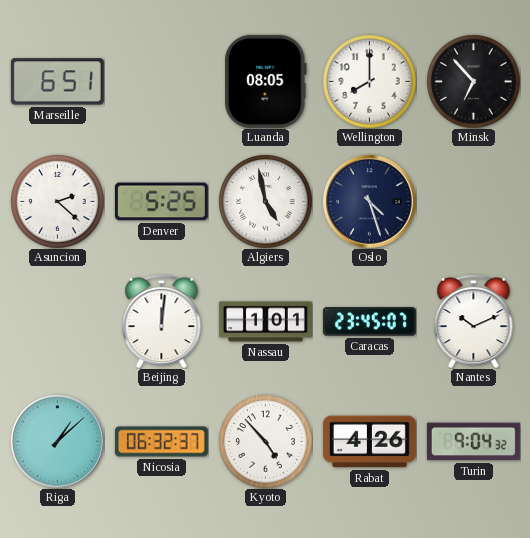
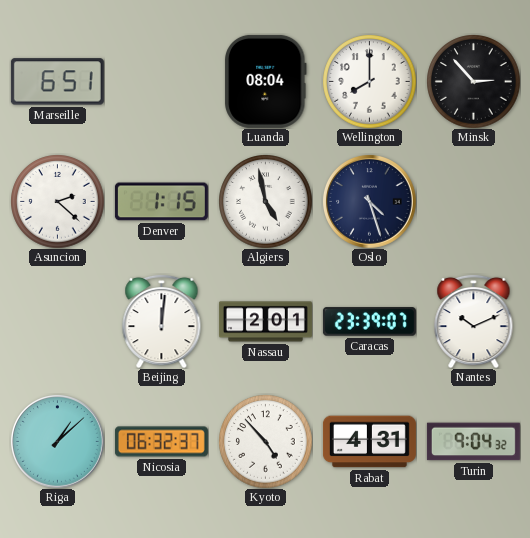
Luanda: 08:05 -> 08:04
Minsk: 6:53 -> 2:53
Denver: 5:25 -> 1:15
Nassau: 1:01 -> 2:01
Caracas: 23:45 -> 23:39
Rabat: 4:26 -> 4:31
